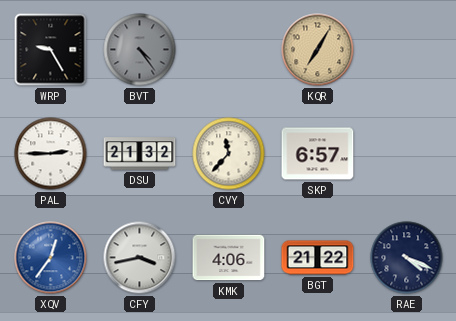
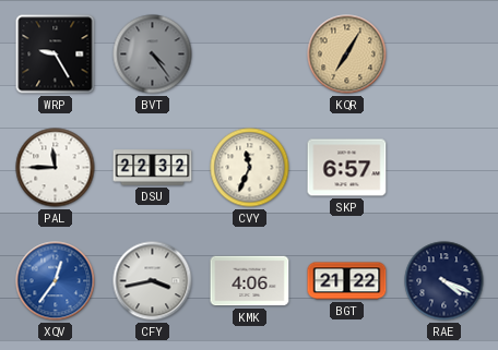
PAL: 2:45 -> 11:45
DSU: 21:32 -> 22:32
CVY: 11:37 -> 11:34
